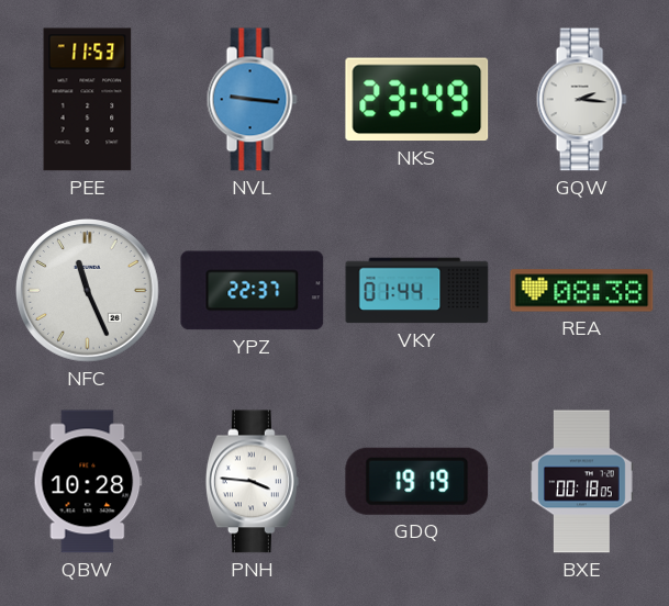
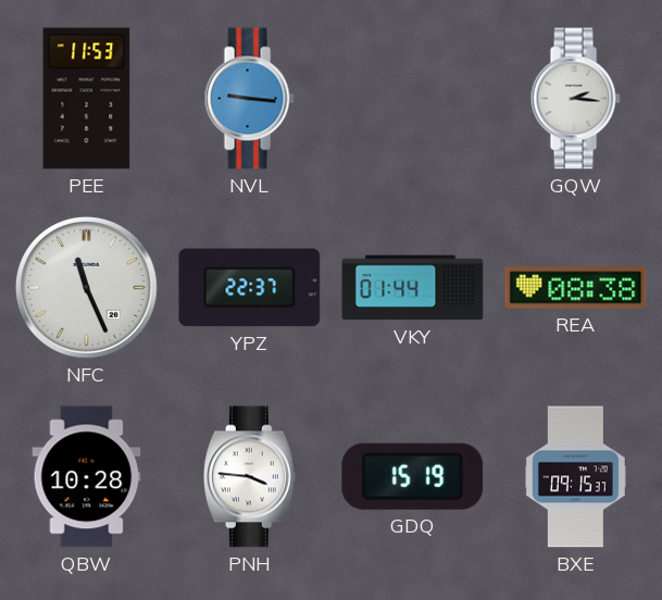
NKS: 23:49 -> none
GDQ: 19:19 -> 15:19
BXE: 00:18 -> 09:15
